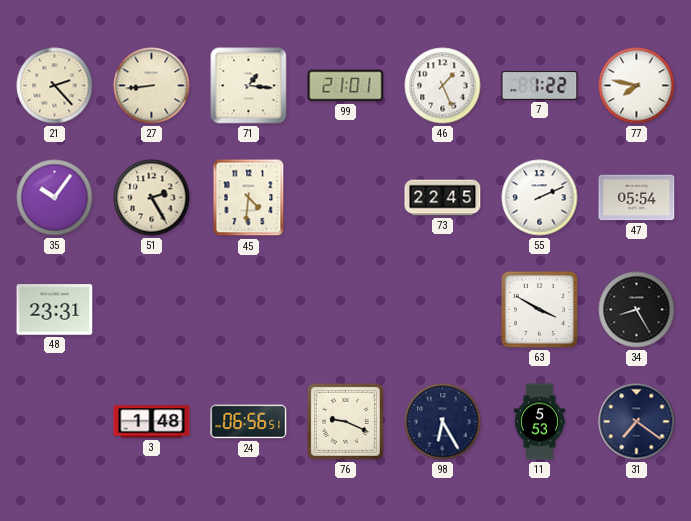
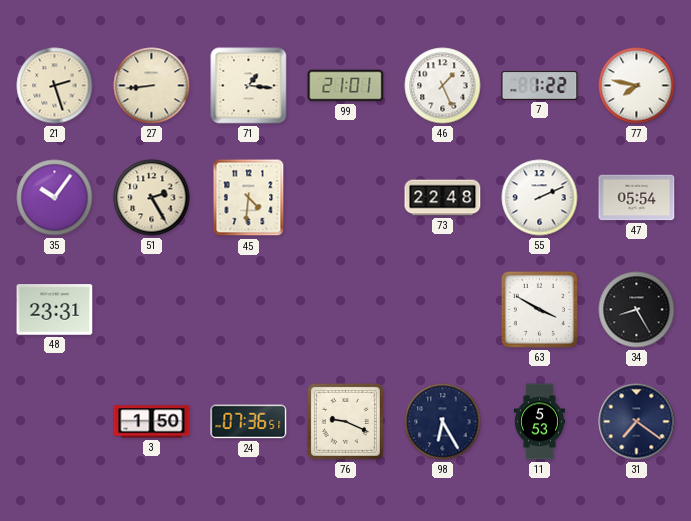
21: 2:23 -> 2:27
73: 22:45 -> 22:48
3: 1:48 -> 1:50
24: 06:56 -> 07:36
